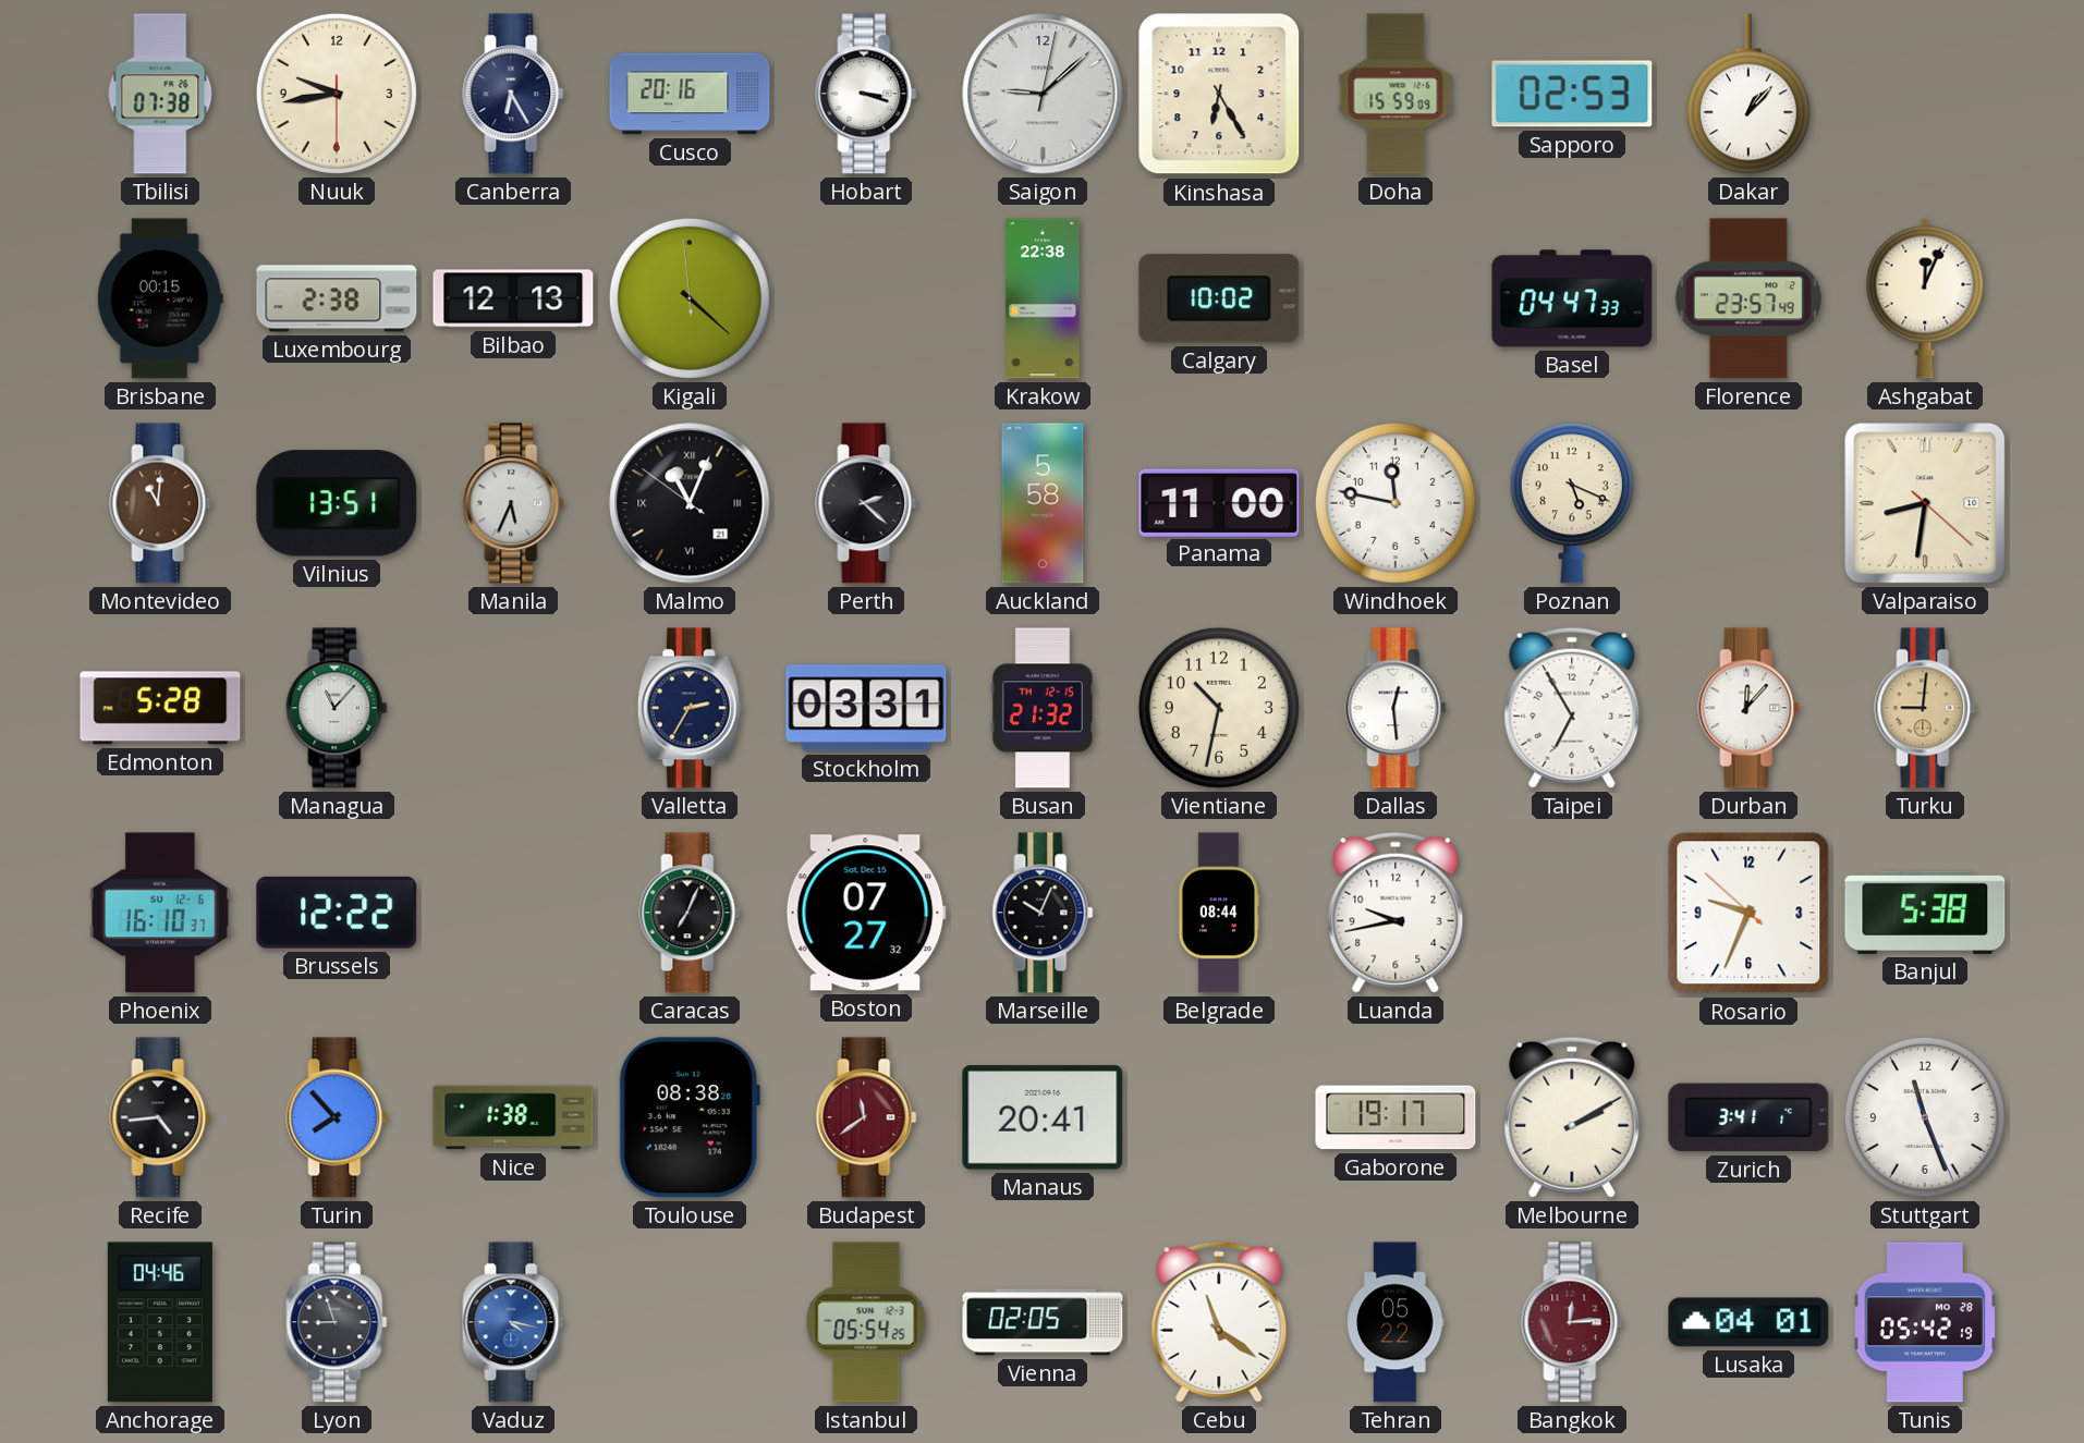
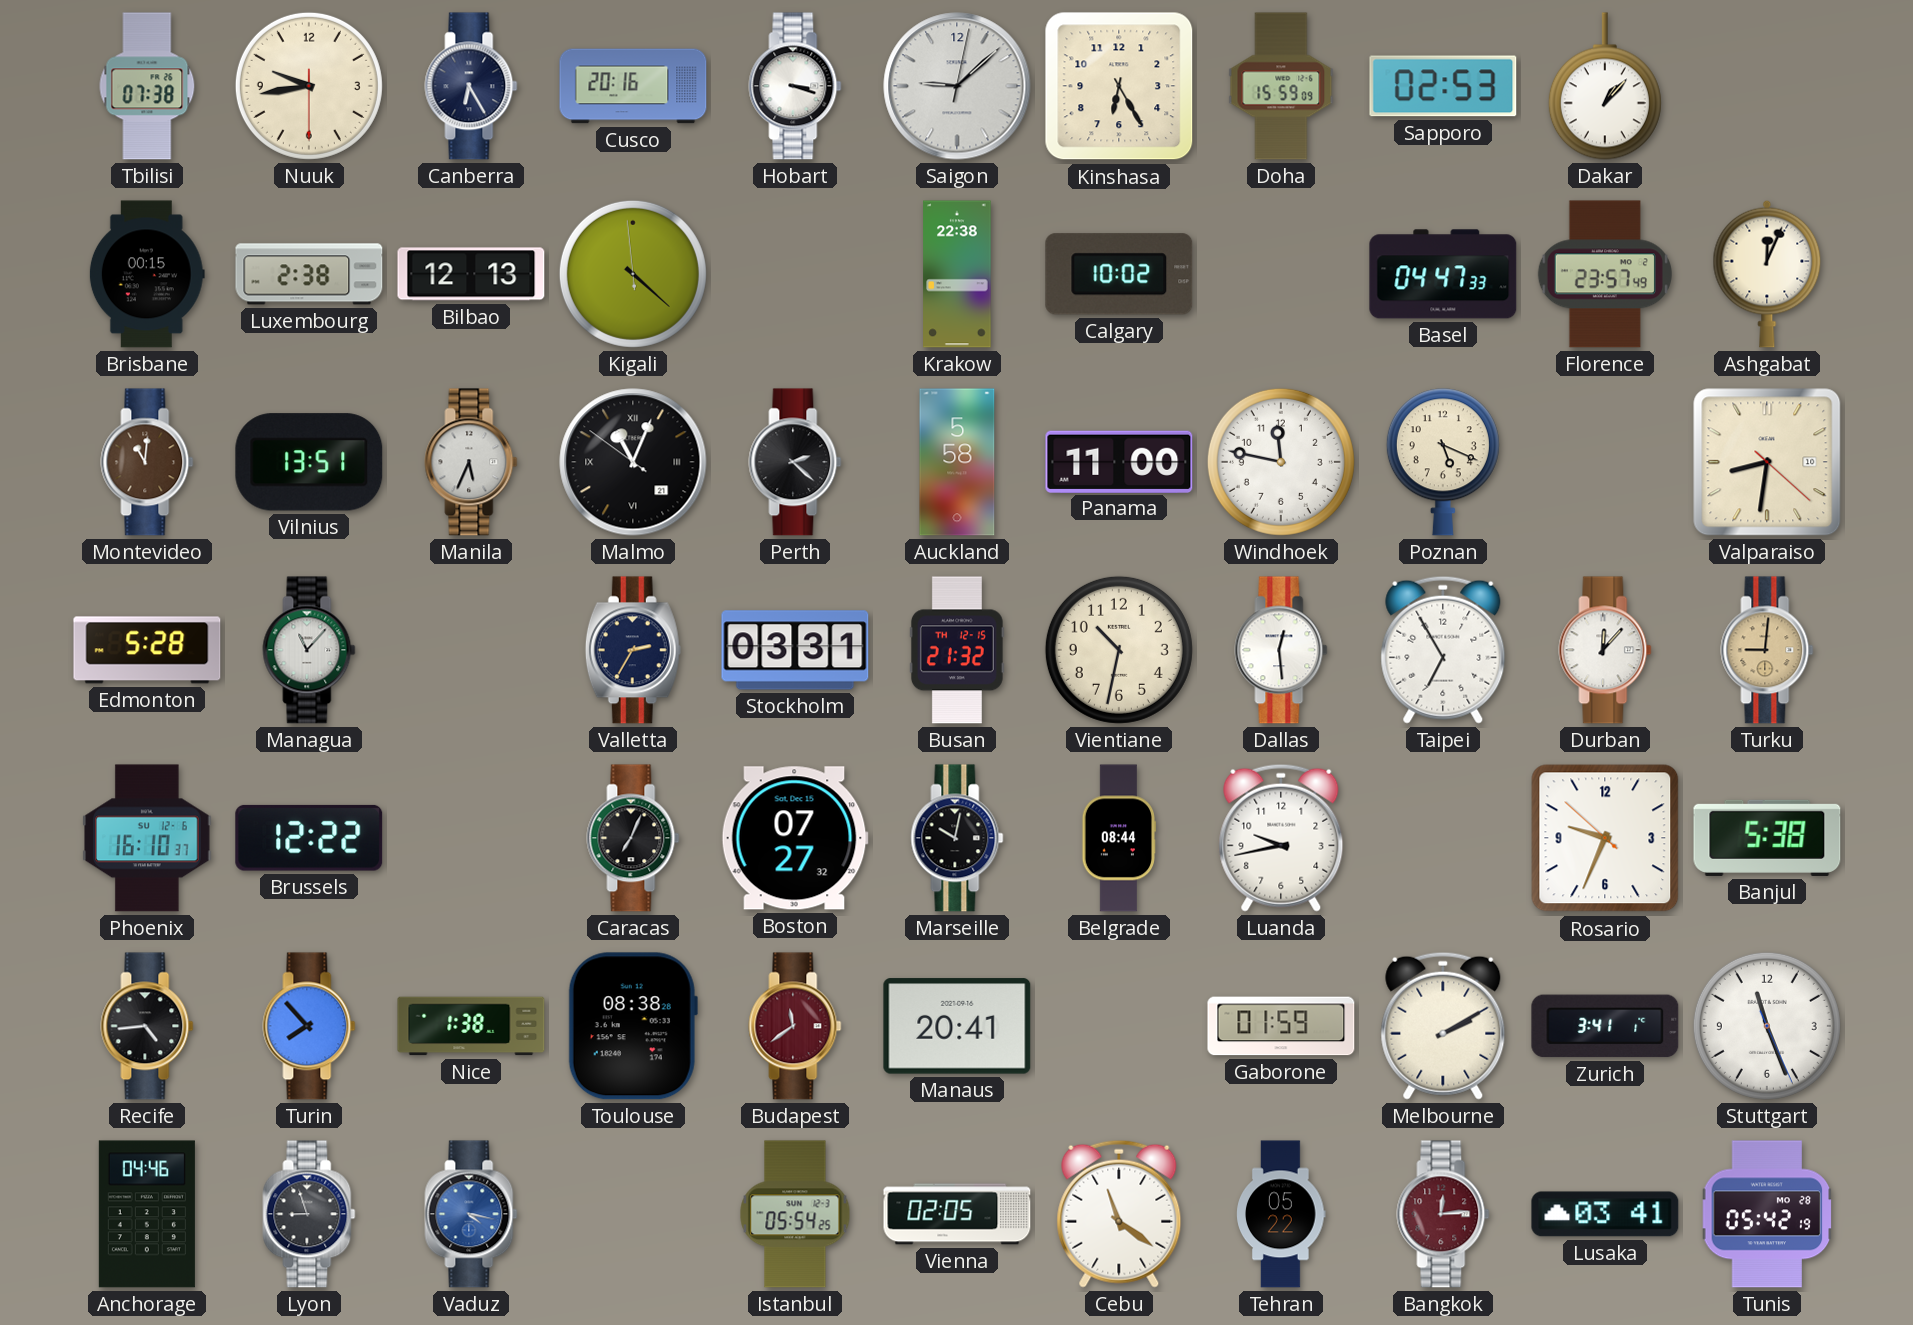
Marseille: 10:04 -> 10:02
Gaborone: 19:17 -> 01:59
Lusaka: 04:01 -> 03:41
